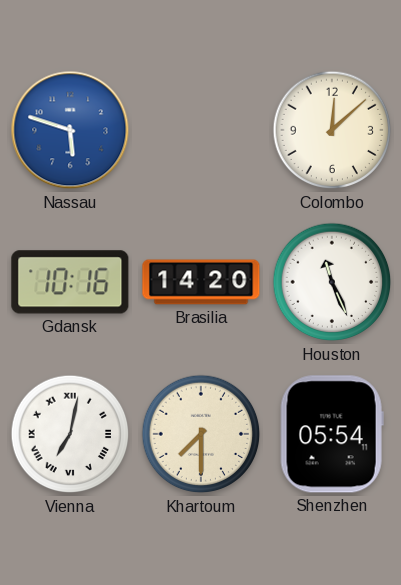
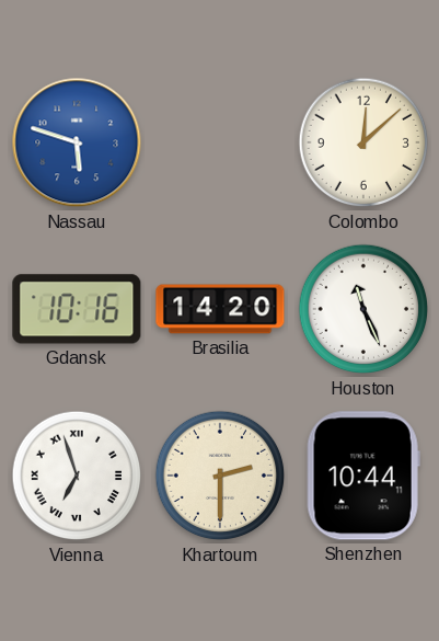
Vienna: 7:02 -> 6:57
Khartoum: 7:30 -> 2:30
Shenzhen: 05:54 -> 10:44
